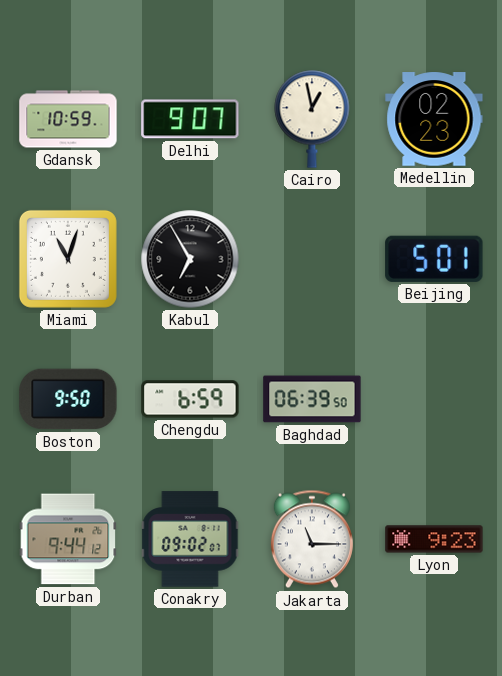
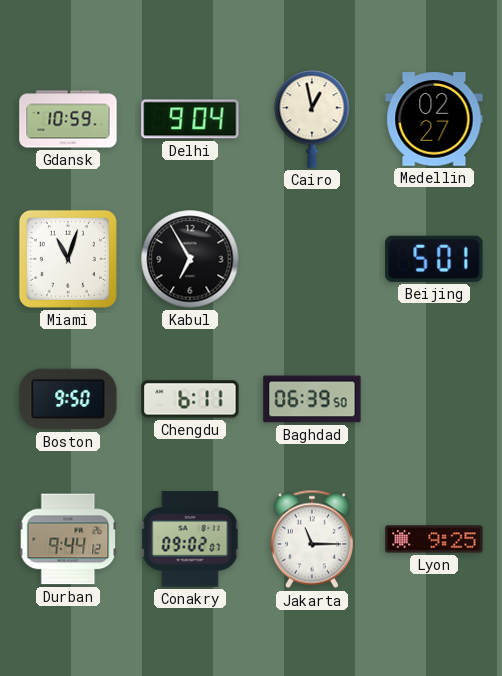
Delhi: 9:07 -> 9:04
Medellin: 02:23 -> 02:27
Chengdu: 6:59 -> 6:11
Lyon: 9:23 -> 9:25
